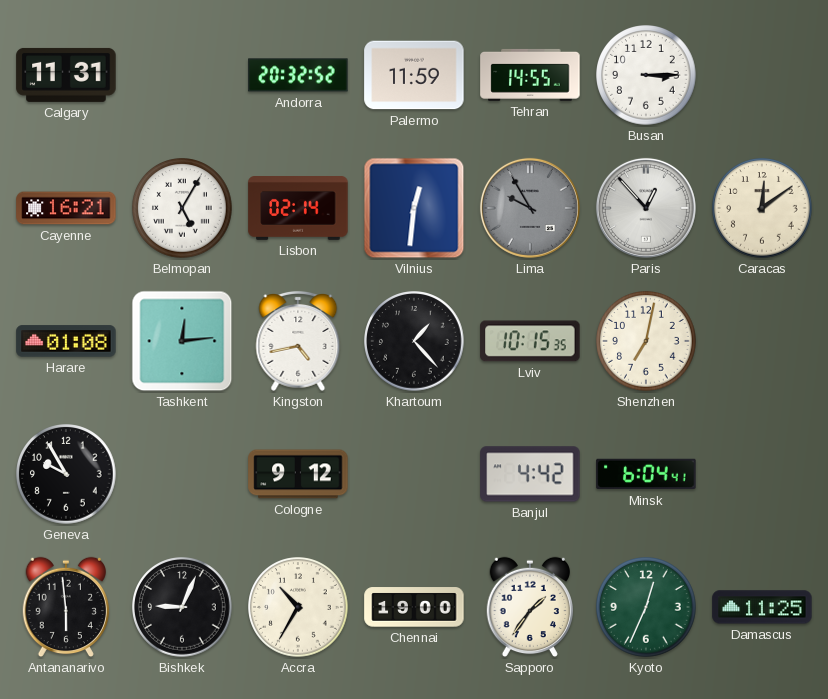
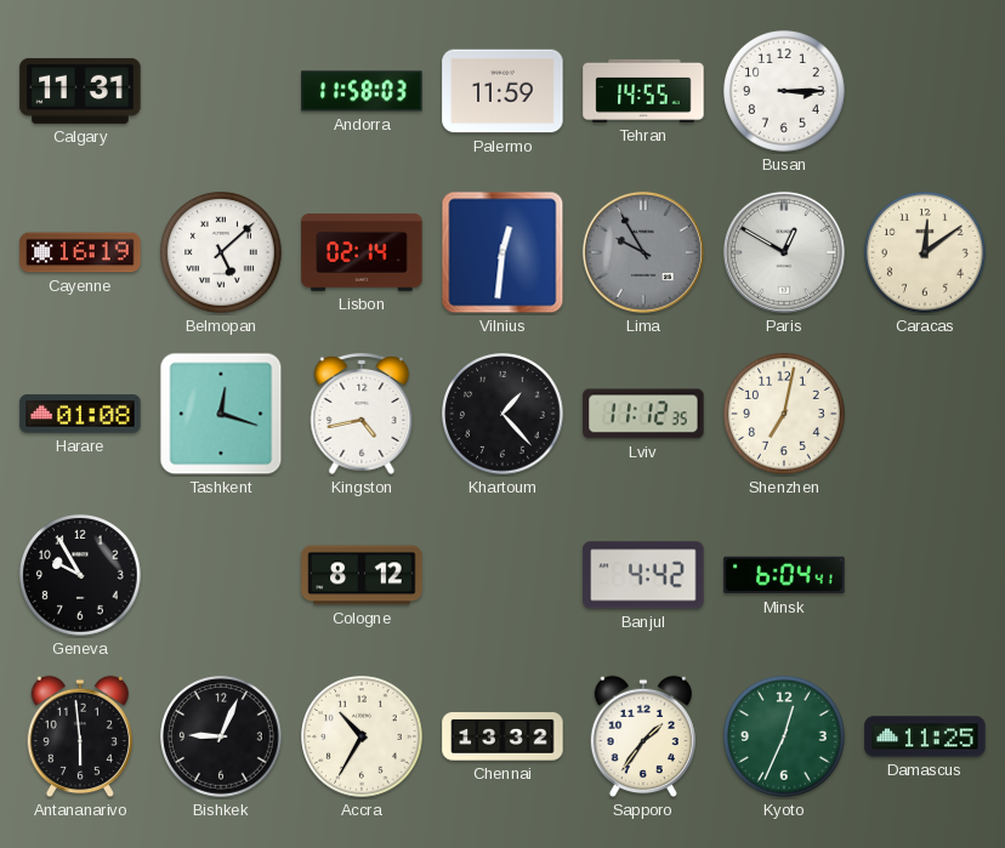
Andorra: 20:32 -> 11:58
Cayenne: 16:21 -> 16:19
Belmopan: 5:05 -> 5:08
Paris: 12:53 -> 12:50
Tashkent: 12:14 -> 12:18
Lviv: 10:15 -> 11:12
Cologne: 9:12 -> 8:12
Chennai: 19:00 -> 13:32
